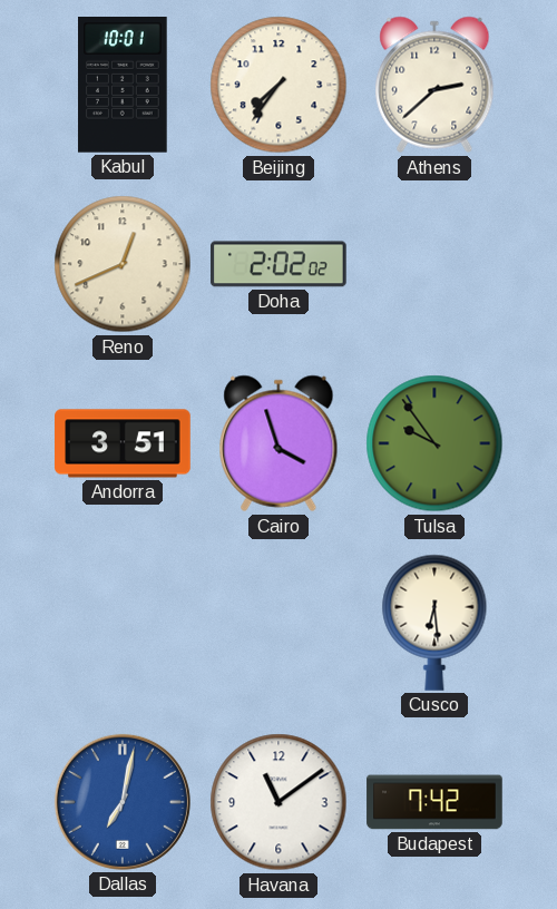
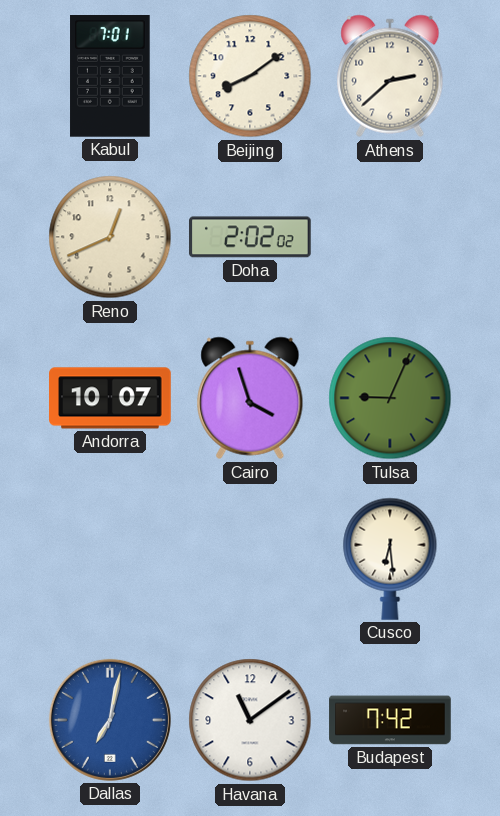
Kabul: 10:01 -> 7:01
Beijing: 7:36 -> 8:09
Andorra: 3:51 -> 10:07
Tulsa: 9:54 -> 9:04
